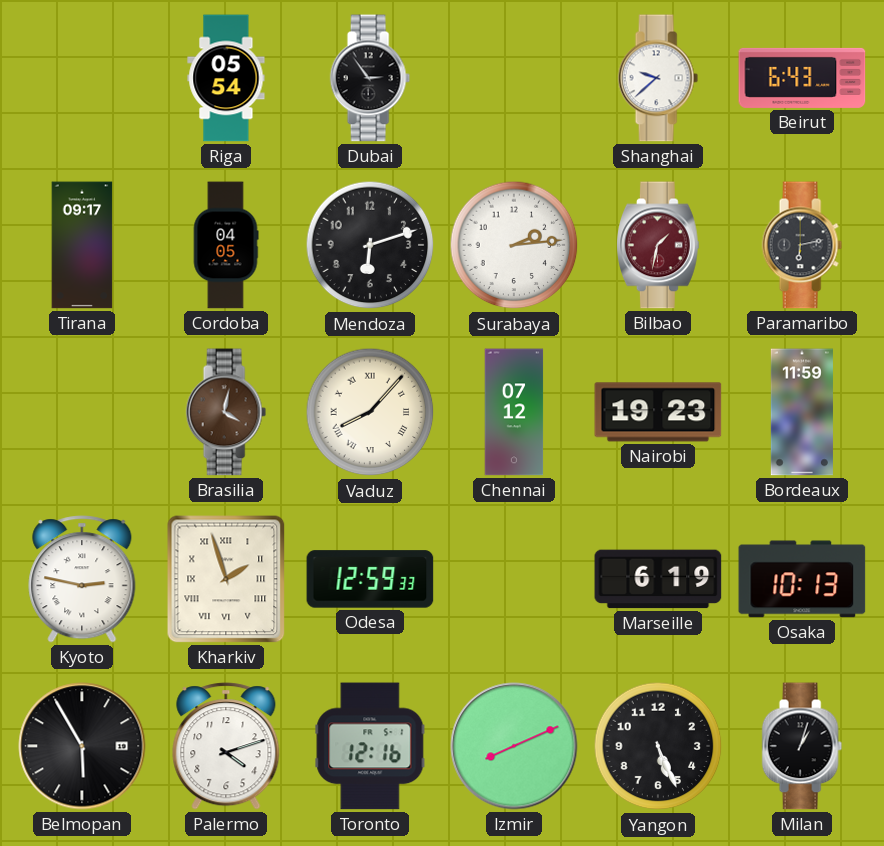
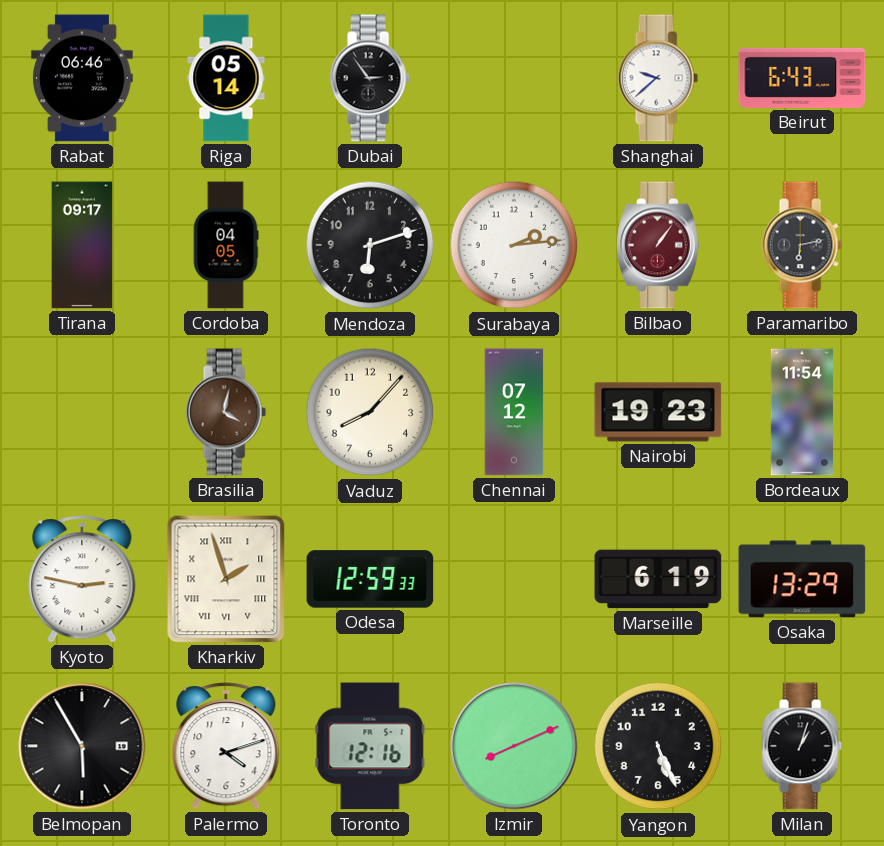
Rabat: none -> 06:46
Riga: 05:54 -> 05:14
Bilbao: 1:32 -> 1:06
Vaduz numerals: Roman -> Arabic
Bordeaux: 11:59 -> 11:54
Osaka: 10:13 -> 13:29
